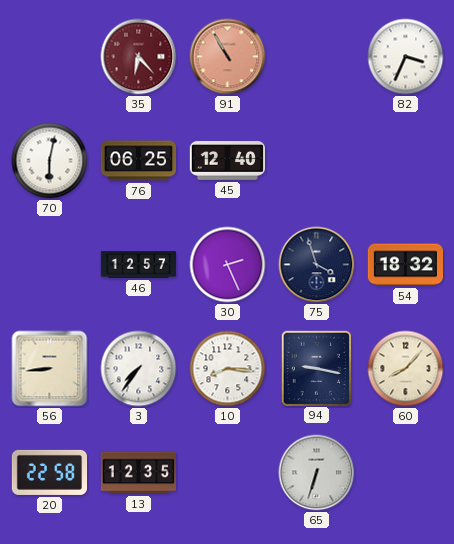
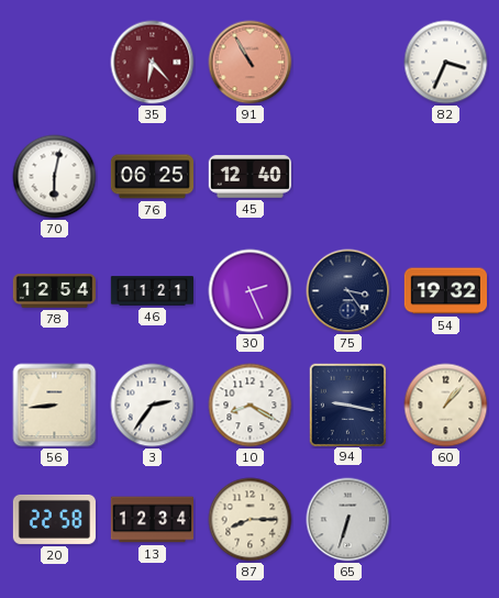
78: none -> 12:54
46: 12:57 -> 11:21
75: 3:57 -> 3:24
54: 18:32 -> 19:32
3: 7:36 -> 2:36
10: 8:16 -> 8:20
60: 8:07 -> 1:07
13: 12:35 -> 12:34
87: none -> 8:15
